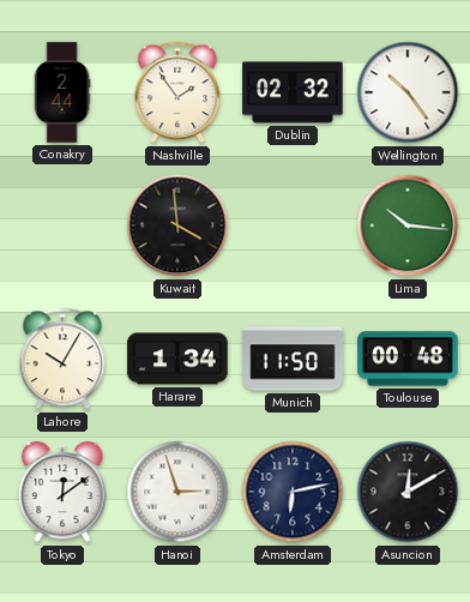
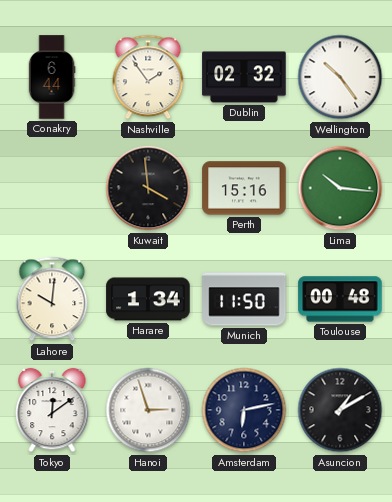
Conakry: 2:44 -> 6:44
Perth: none -> 15:16
Lahore: 10:05 -> 10:01
Asuncion: 12:10 -> 1:10
